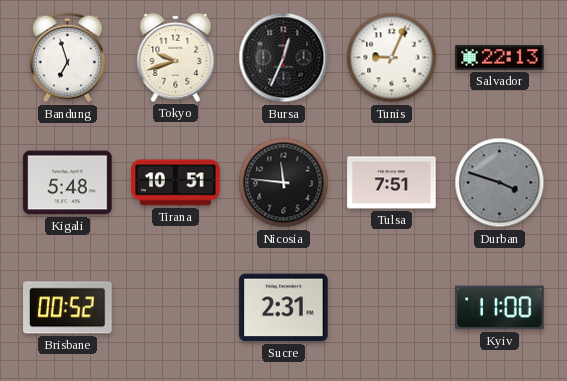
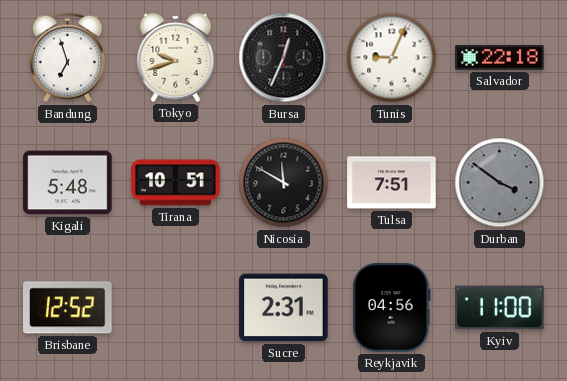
Salvador: 22:13 -> 22:18
Nicosia: 11:46 -> 11:50
Durban: 3:48 -> 3:51
Brisbane: 00:52 -> 12:52
Reykjavik: none -> 04:56
